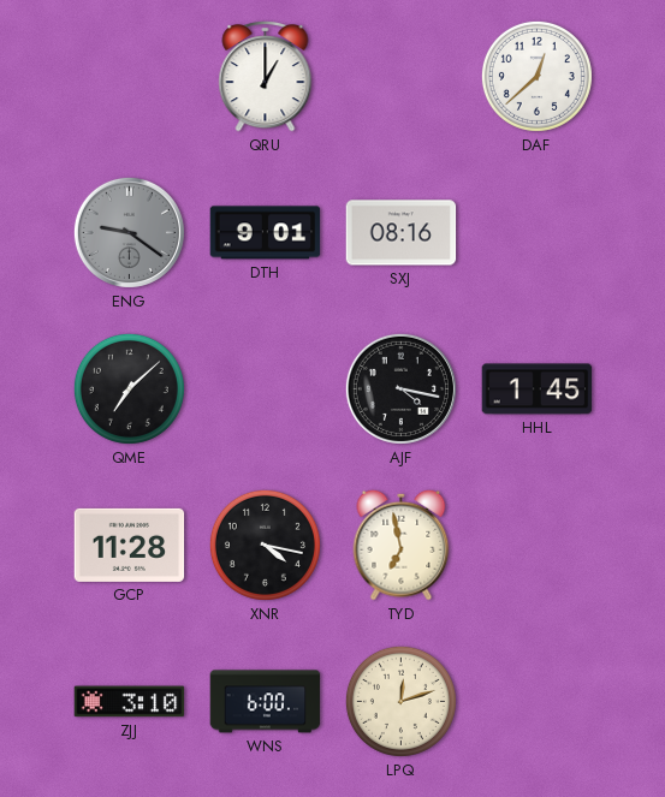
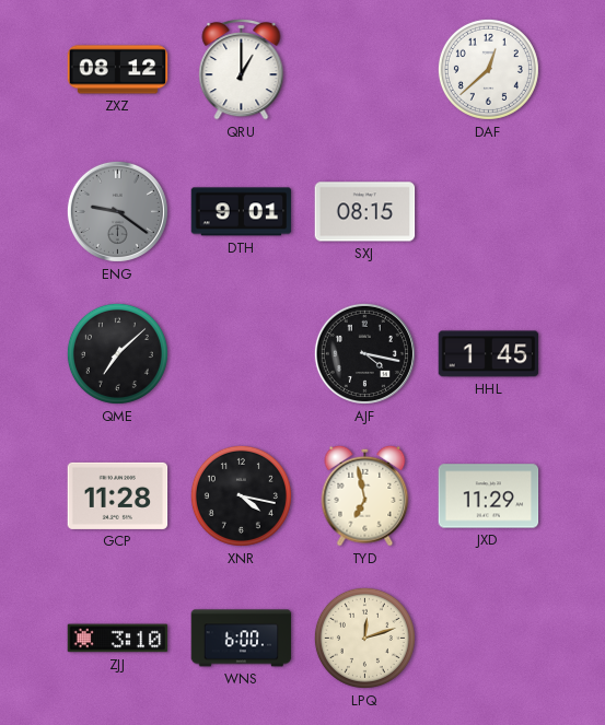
ZXZ: none -> 08:12
SXJ: 08:16 -> 08:15
JXD: none -> 11:29
